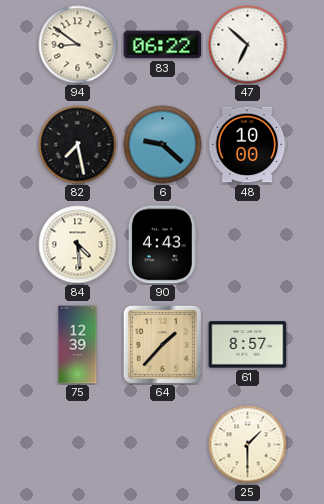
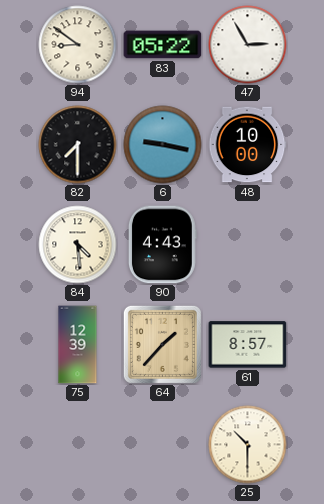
83: 06:22 -> 05:22
47: 6:52 -> 2:55
82: 7:28 -> 7:30
6: 9:22 -> 9:17
25: 1:30 -> 10:30
